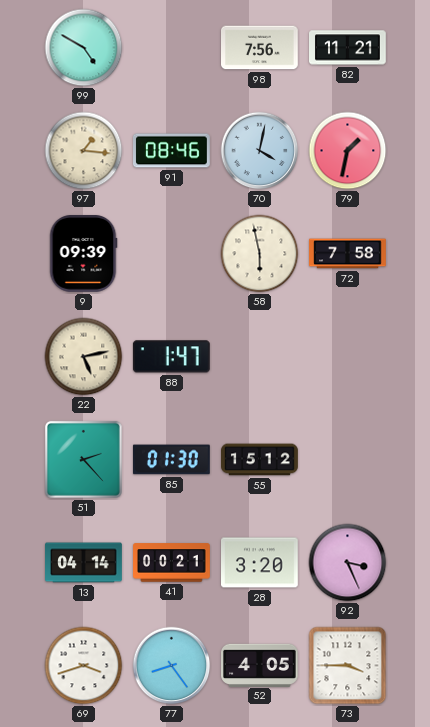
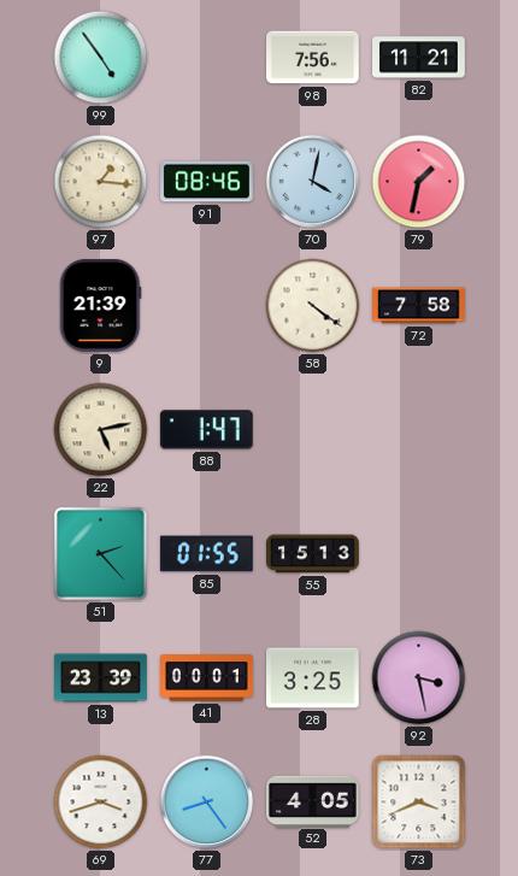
99: 4:50 -> 4:54
9: 09:39 -> 21:39
58: 5:58 -> 4:21
85: 01:30 -> 01:55
55: 15:12 -> 15:13
13: 04:14 -> 23:39
41: 00:21 -> 00:01
28: 3:20 -> 3:25
92: 3:26 -> 3:28
73: 3:45 -> 3:41
